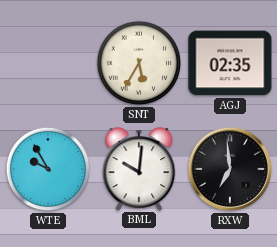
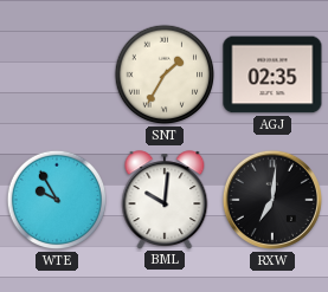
SNT: 5:35 -> 1:35
RXW: 6:59 -> 7:01
